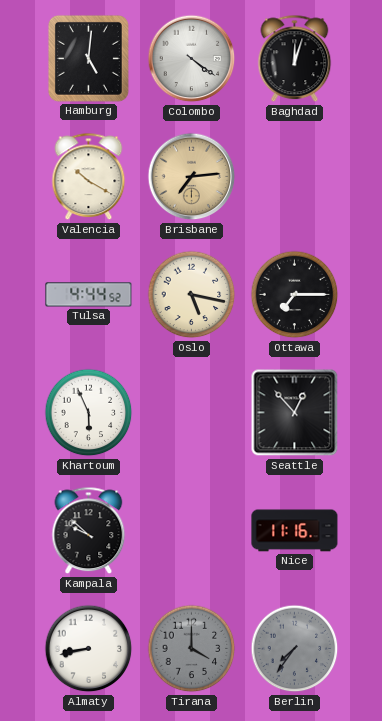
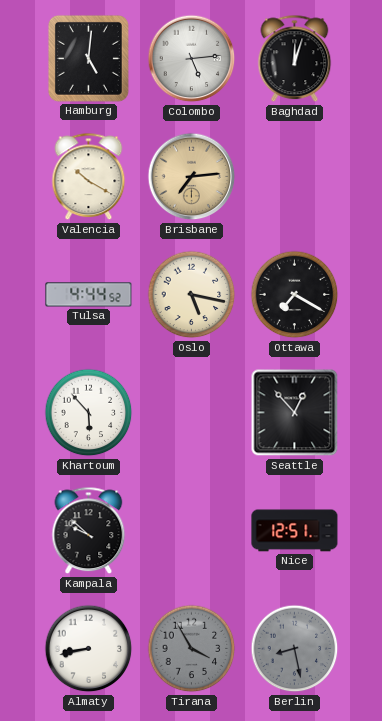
Colombo: 4:21 -> 5:14
Ottawa: 7:15 -> 7:20
Khartoum: 5:56 -> 5:53
Nice: 11:16 -> 12:51
Tirana: 4:00 -> 3:55
Berlin: 7:36 -> 8:28
